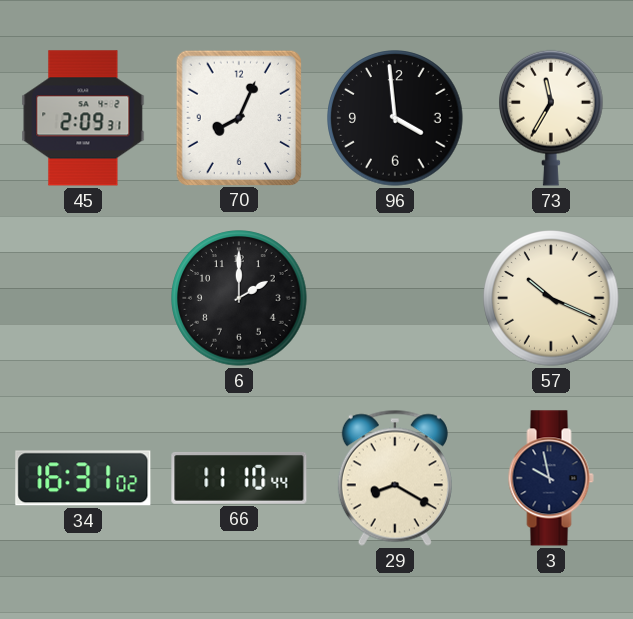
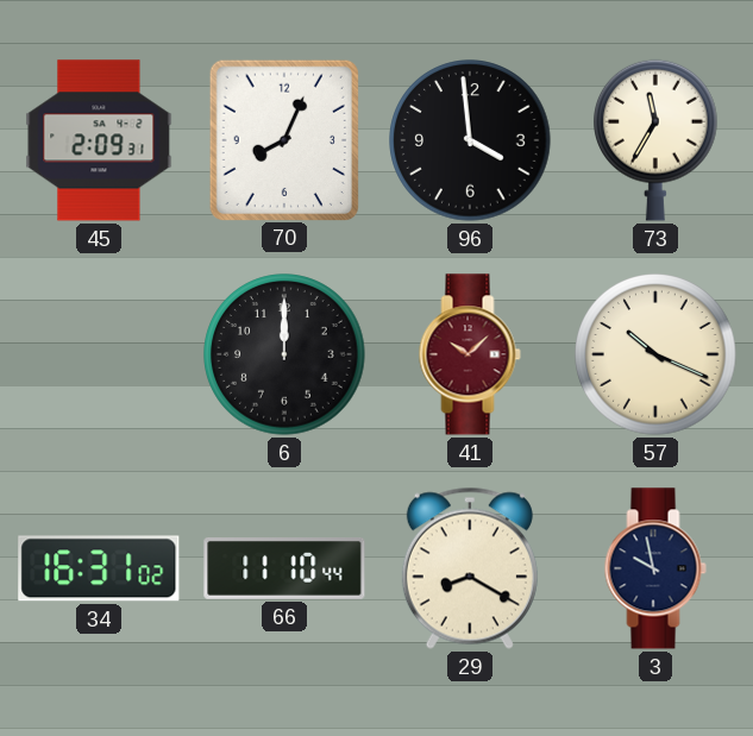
6: 2:00 -> 12:00
41: none -> 10:08
